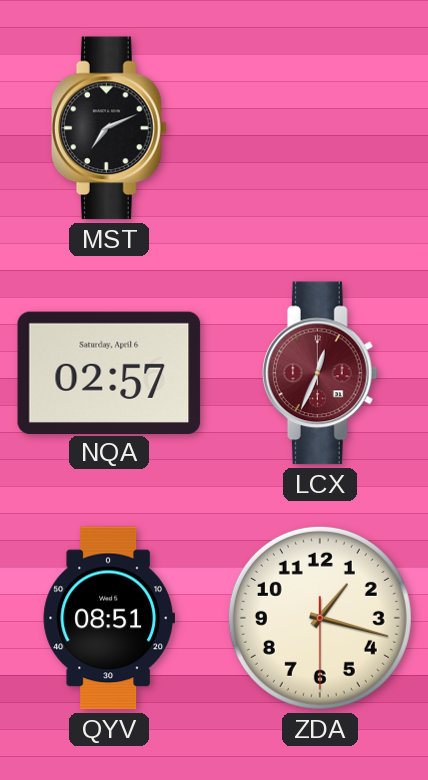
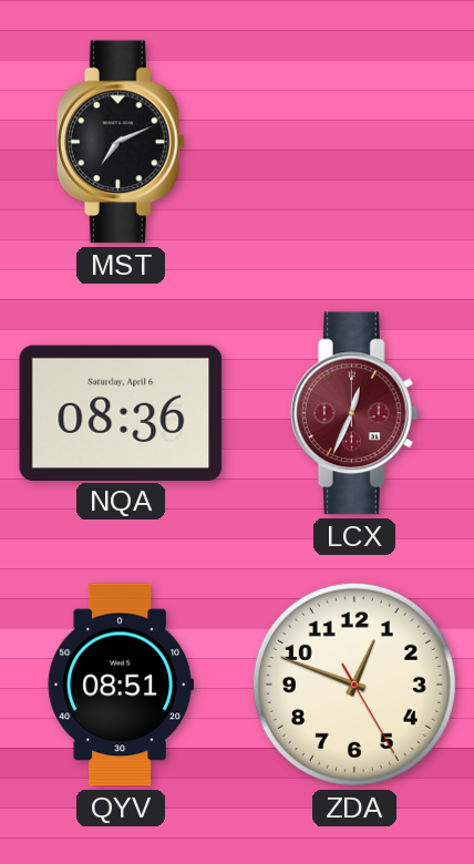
NQA: 02:57 -> 08:36
ZDA: 1:17 -> 12:48
